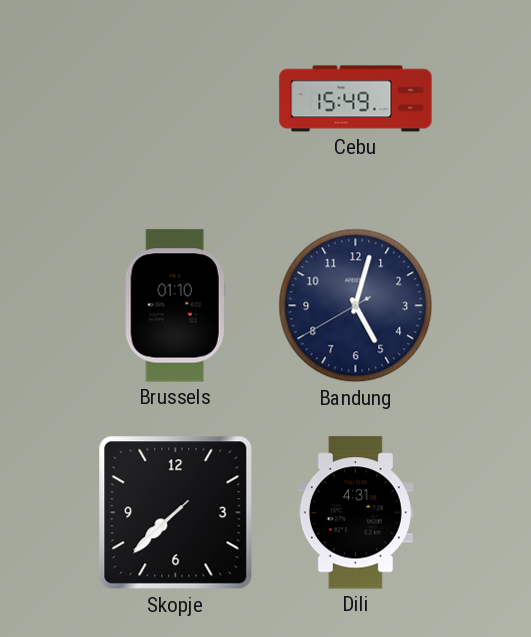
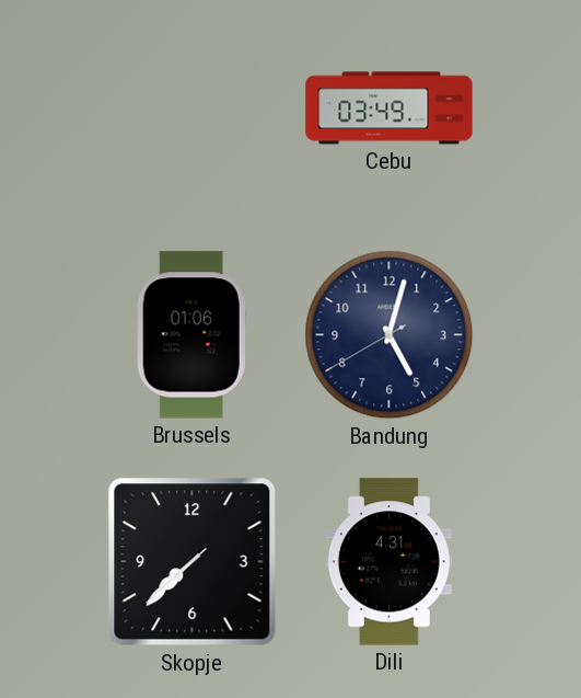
Cebu: 15:49 -> 03:49
Brussels: 01:10 -> 01:06
